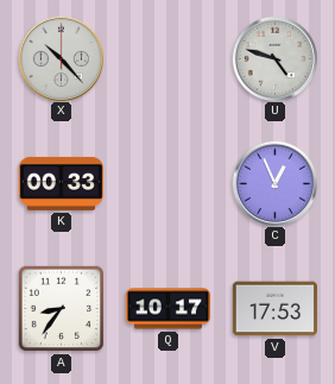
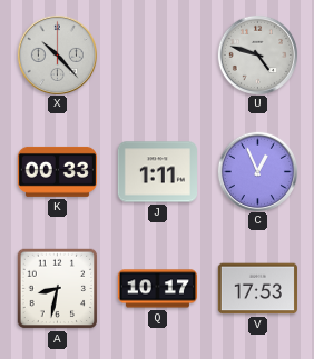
J: none -> 1:11
A: 8:36 -> 8:32
